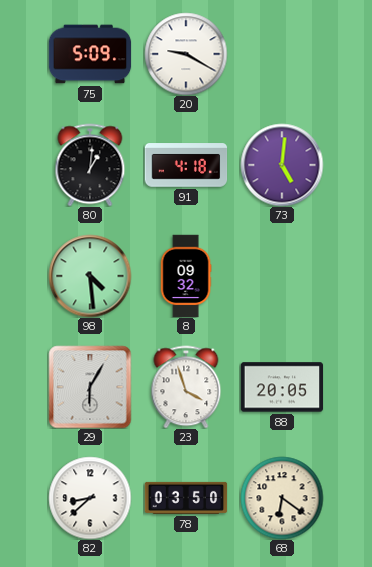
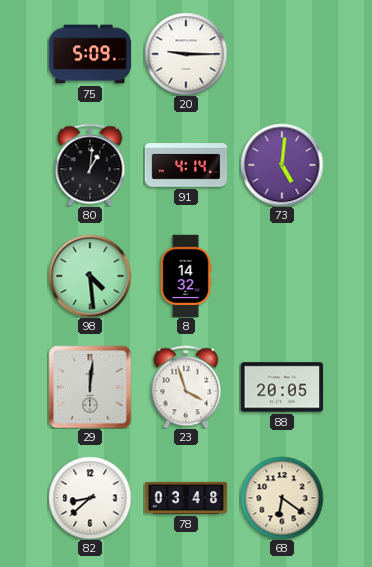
20: 9:20 -> 9:15
91: 4:18 -> 4:14
8: 09:32 -> 14:32
29: 6:05 -> 12:01
78: 03:50 -> 03:48
